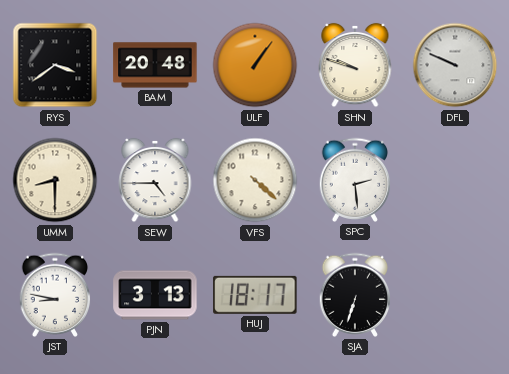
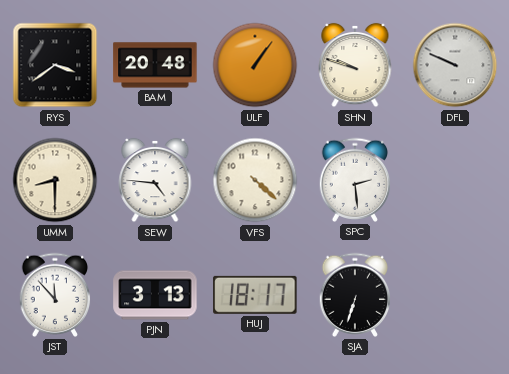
SEW: 4:45 -> 4:46
JST: 8:47 -> 11:53
